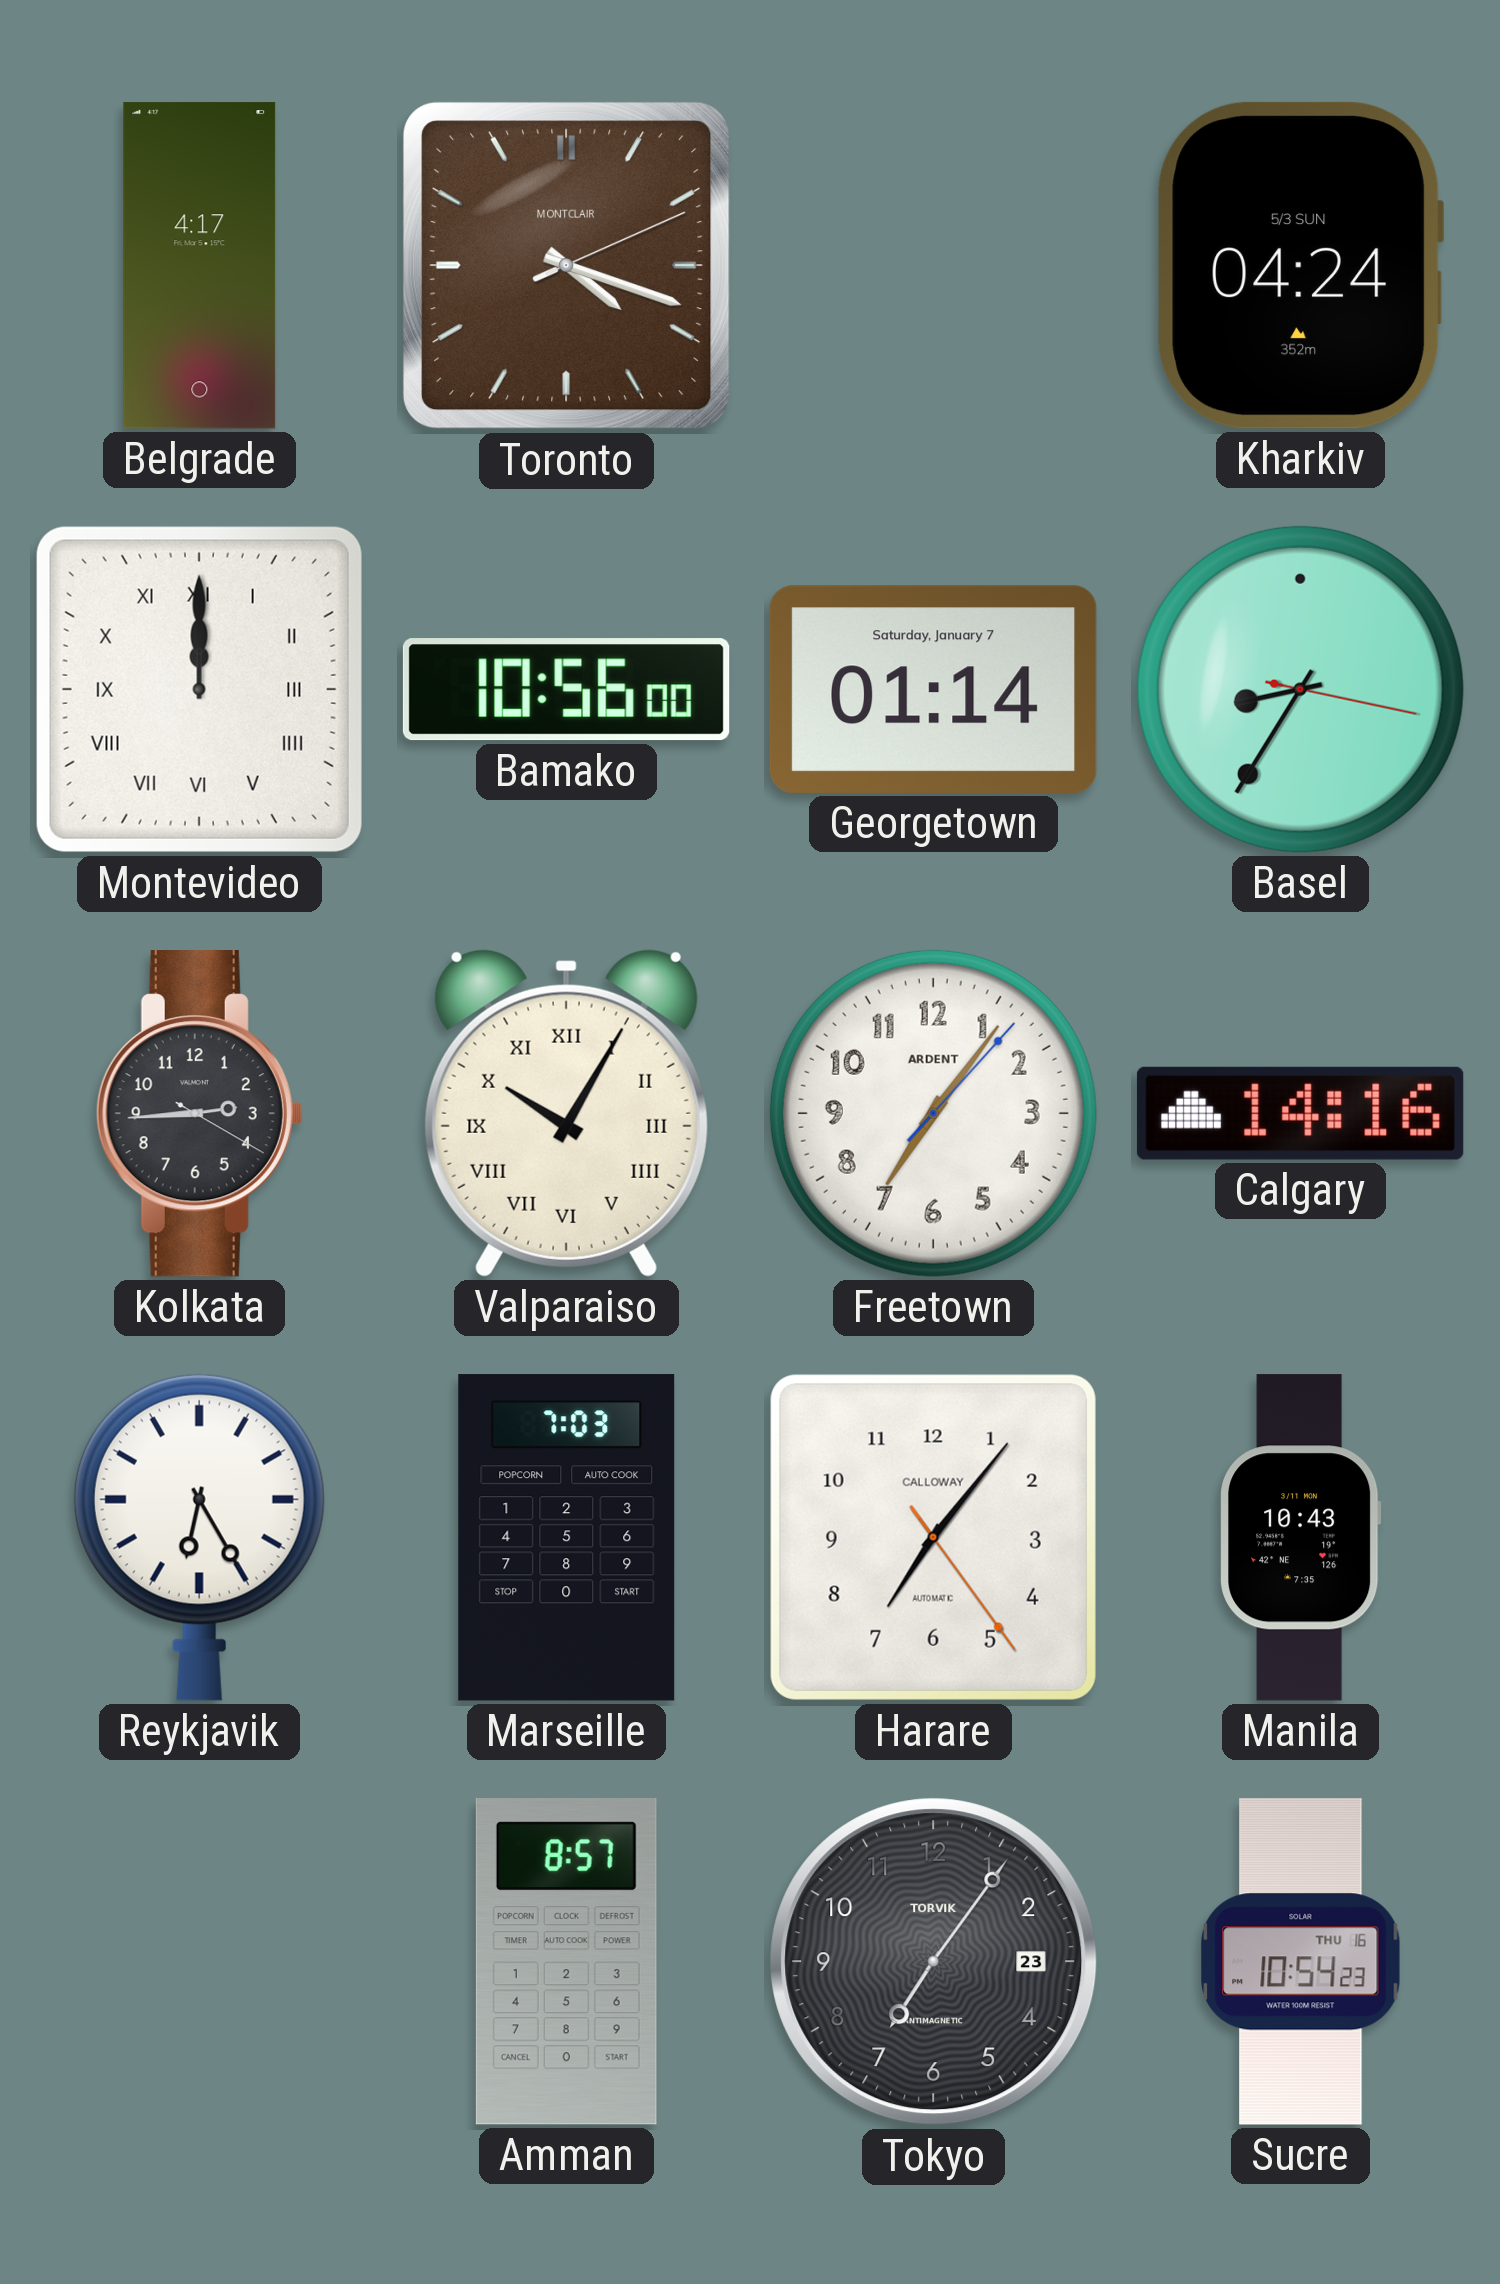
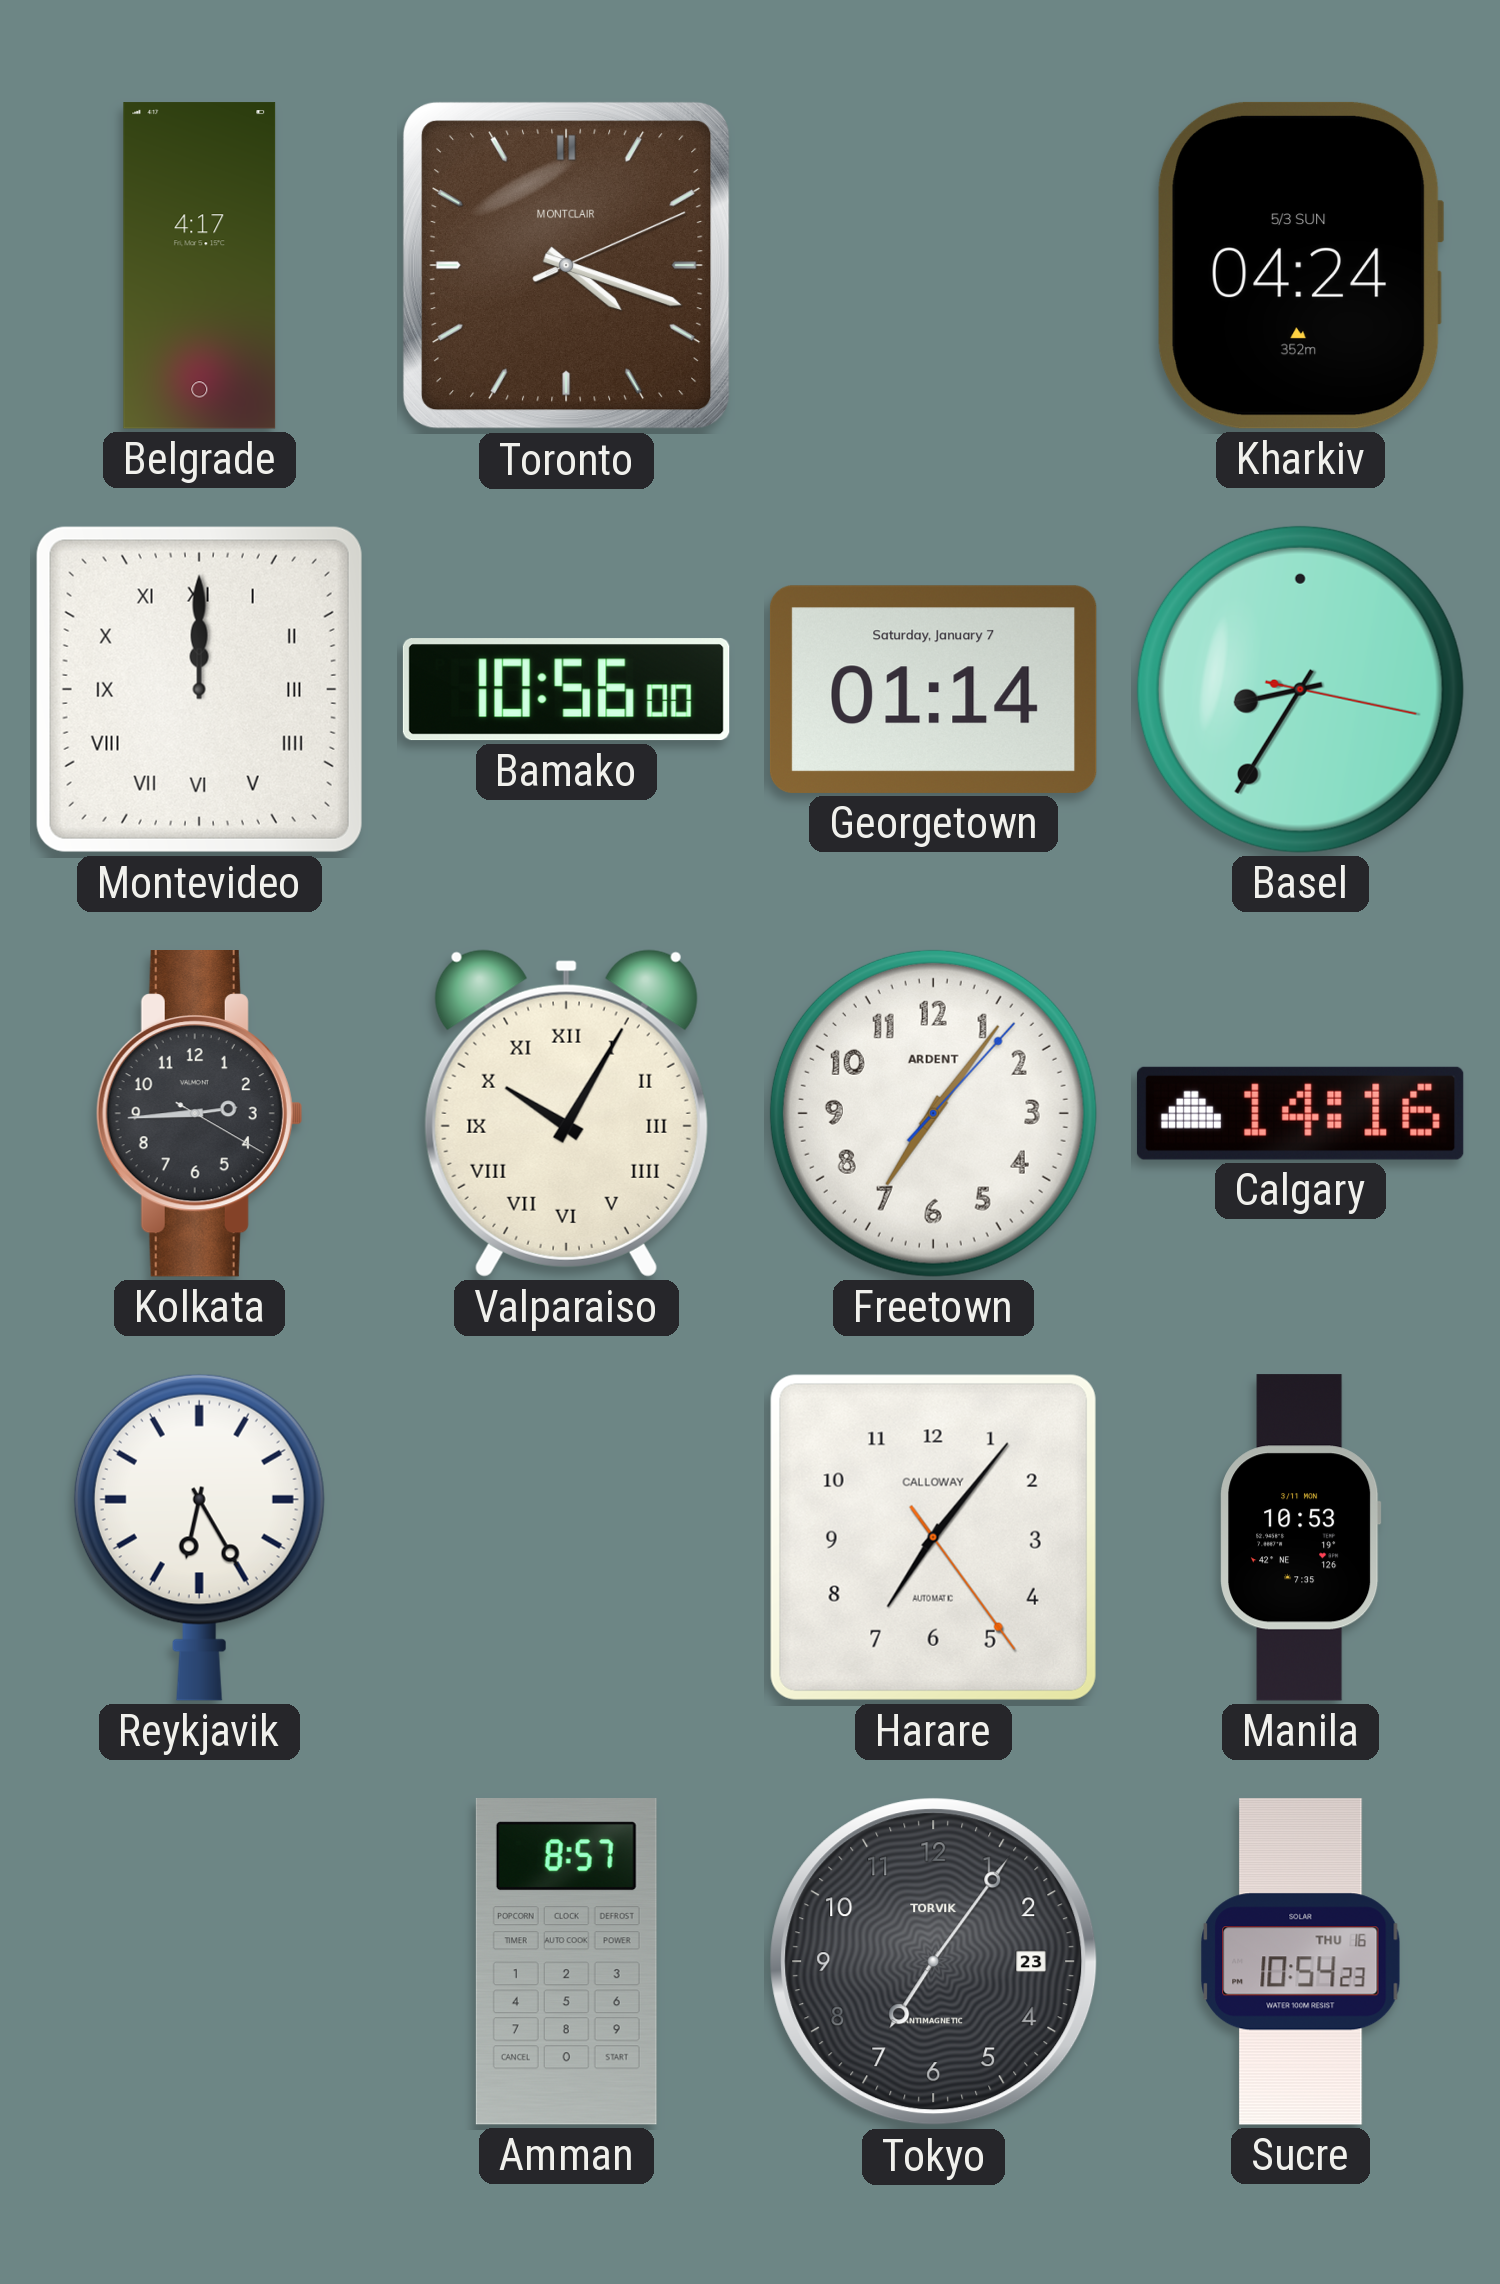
Marseille: 7:03 -> none
Manila: 10:43 -> 10:53
